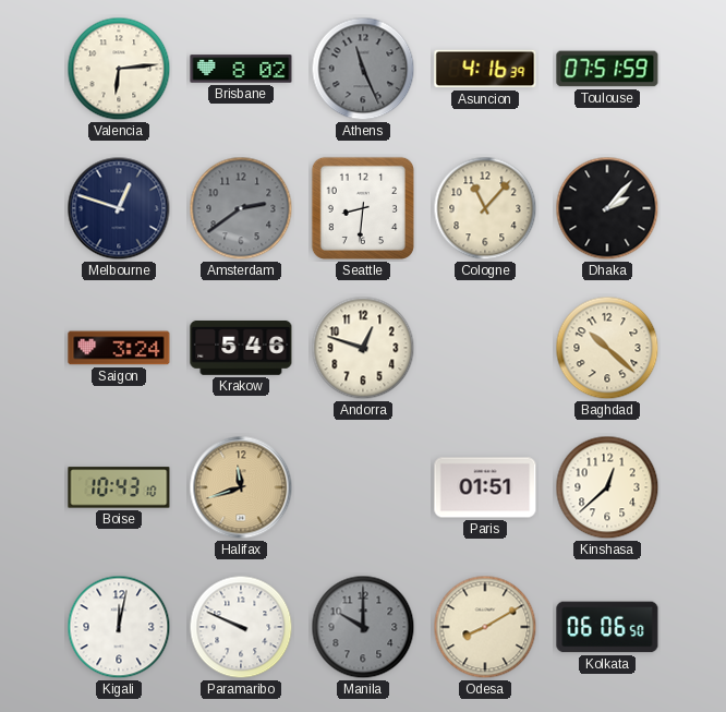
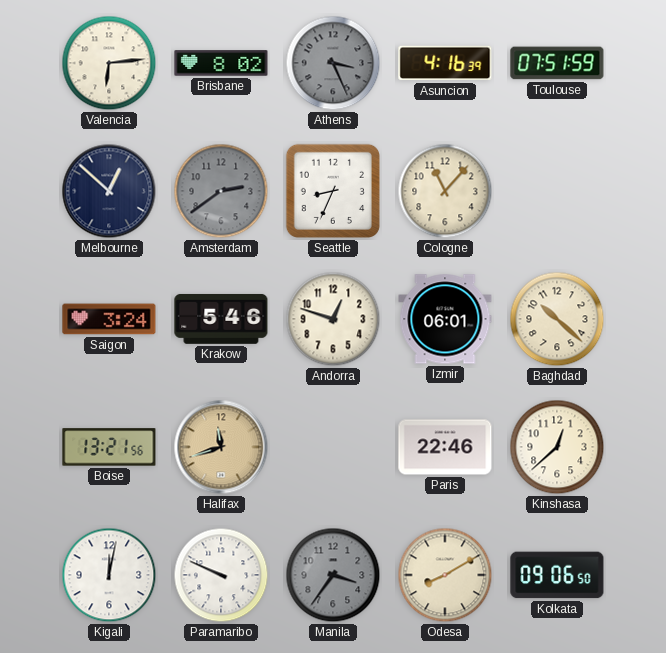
Athens: 11:26 -> 3:26
Melbourne: 12:48 -> 12:52
Seattle: 8:31 -> 8:34
Dhaka: 2:07 -> none
Izmir: none -> 06:01
Boise: 10:43 -> 13:21
Paris: 01:51 -> 22:46
Manila: 10:00 -> 3:36
Kolkata: 06:06 -> 09:06
